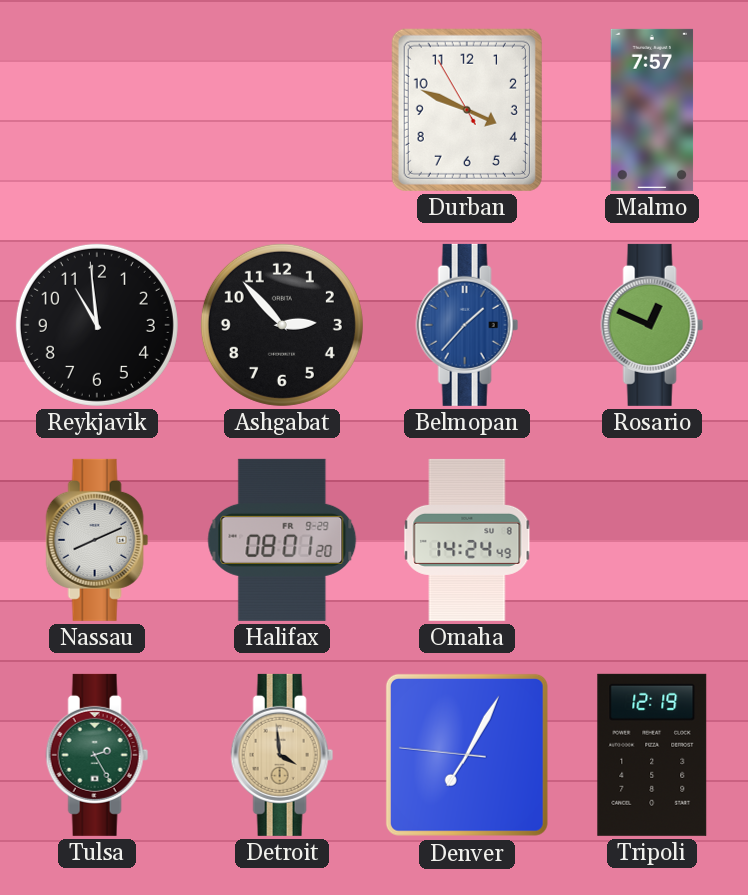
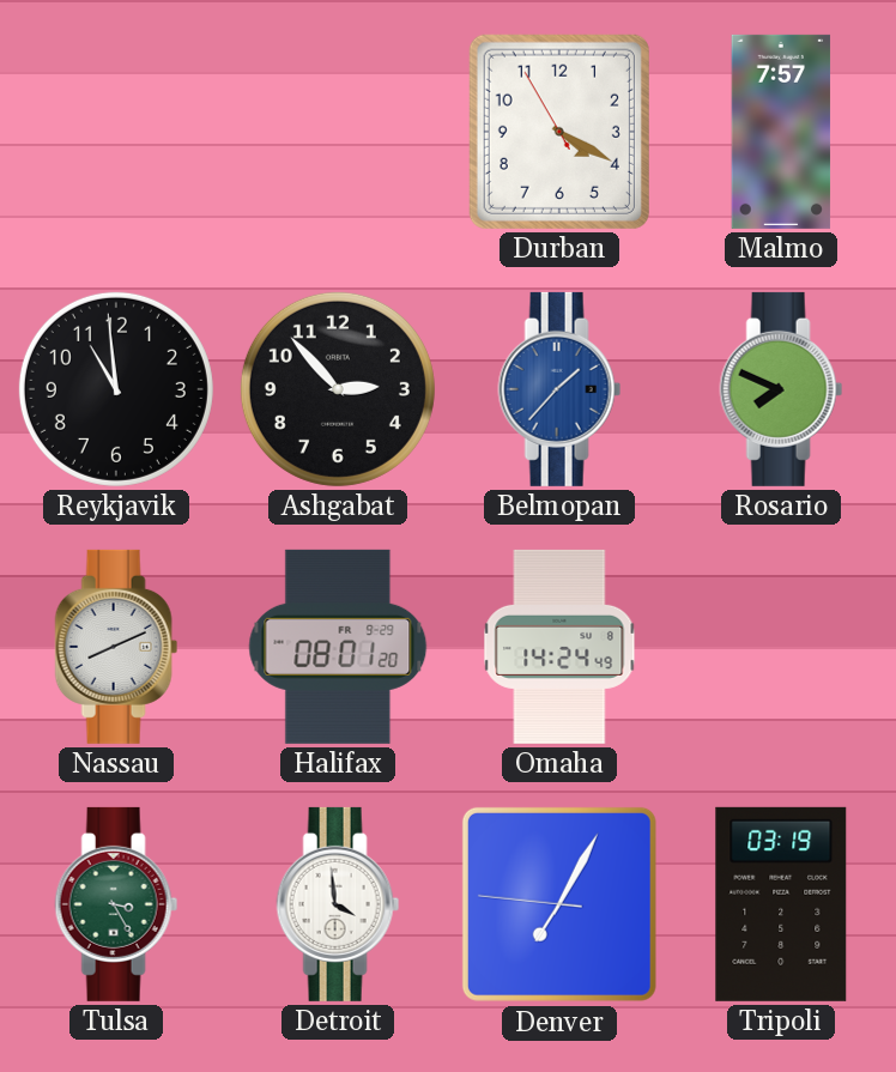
Durban: 3:48 -> 4:19
Rosario: 12:49 -> 7:49
Tulsa: 2:25 -> 3:25
Detroit dial: champagne -> white
Tripoli: 12:19 -> 03:19
